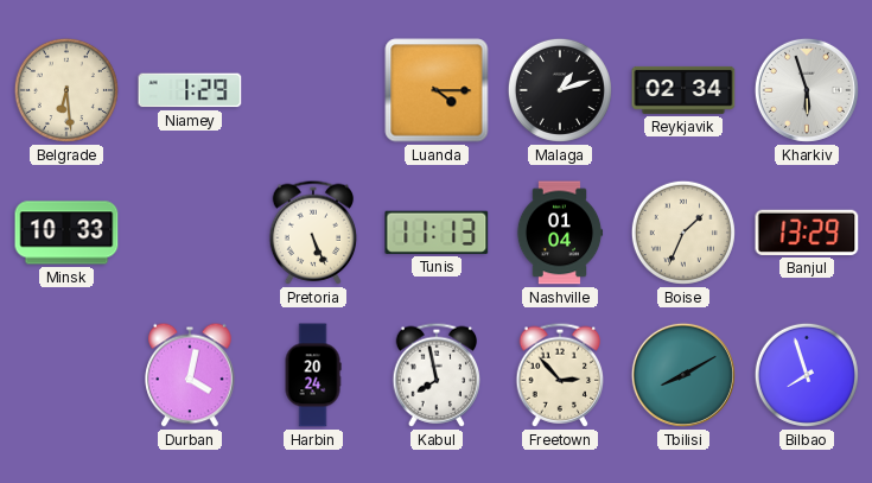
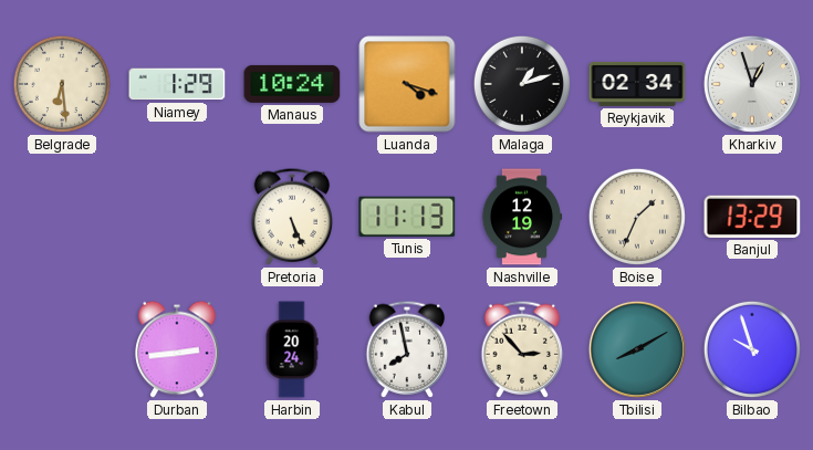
Manaus: none -> 10:24
Luanda: 4:15 -> 4:18
Kharkiv: 5:57 -> 12:57
Minsk: 10:33 -> none
Nashville: 01:04 -> 12:19
Durban: 4:02 -> 2:44
Bilbao: 7:57 -> 9:57
